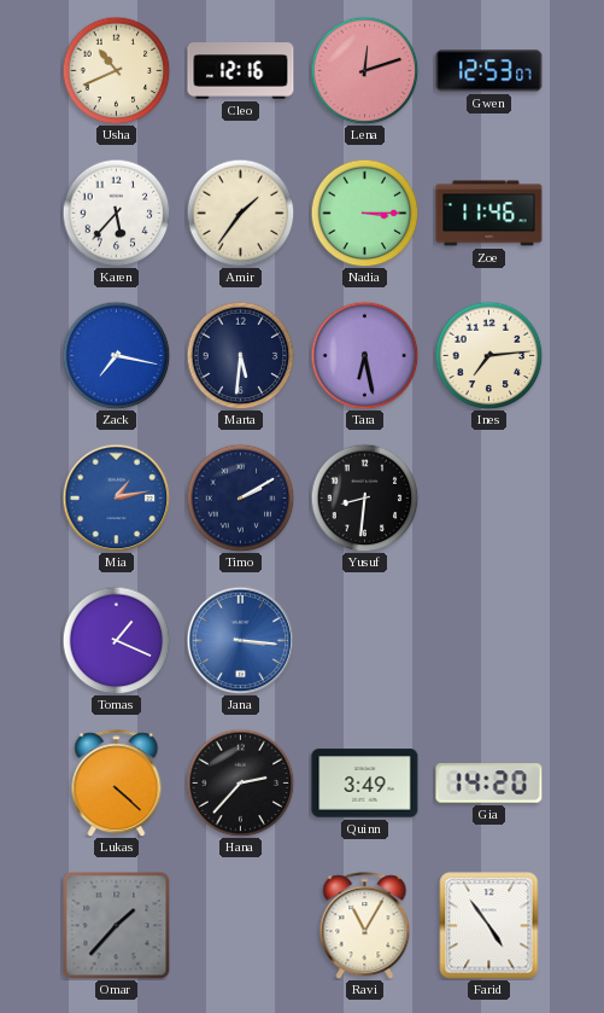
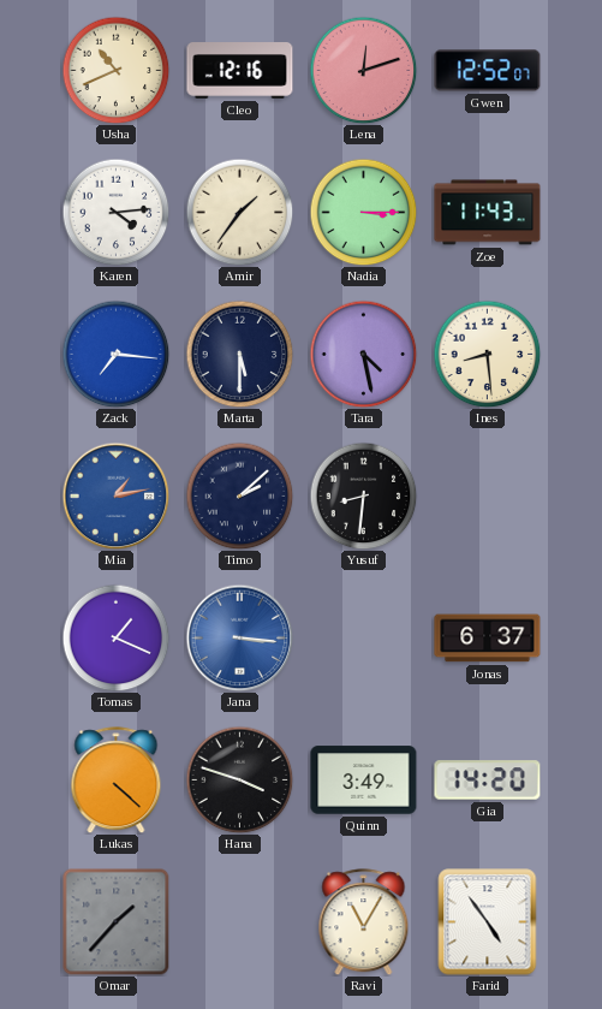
Gwen: 12:53 -> 12:52
Karen: 5:37 -> 4:14
Zoe: 11:46 -> 11:43
Zack: 7:17 -> 7:16
Marta: 5:31 -> 5:30
Tara: 6:28 -> 4:28
Ines: 7:14 -> 8:29
Timo: 2:10 -> 2:08
Jonas: none -> 6:37
Hana: 2:37 -> 3:48
